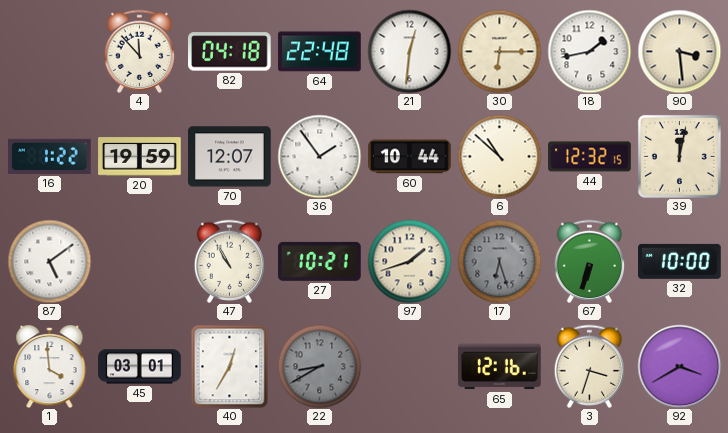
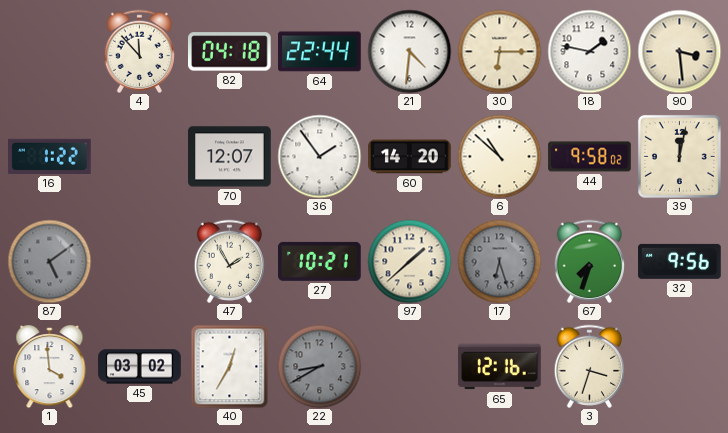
64: 22:48 -> 22:44
21: 12:31 -> 4:31
18: 1:43 -> 1:47
20: 19:59 -> none
60: 10:44 -> 14:20
44: 12:32 -> 9:58
87 dial: white -> grey
47: 10:55 -> 1:55
97: 1:42 -> 1:38
67: 6:33 -> 7:33
32: 10:00 -> 9:56
45: 03:01 -> 03:02
92: 3:40 -> none
